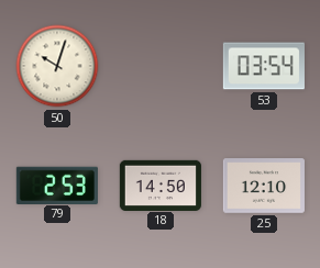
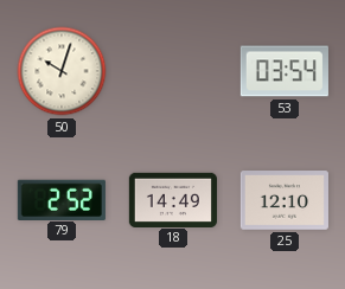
79: 2:53 -> 2:52
18: 14:50 -> 14:49
